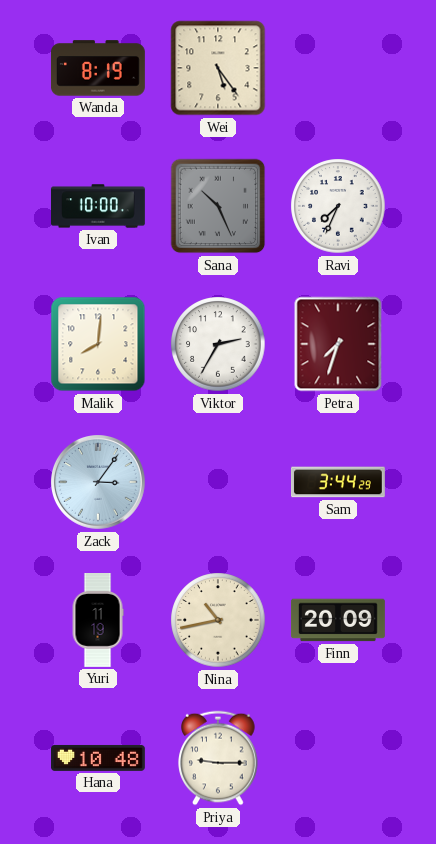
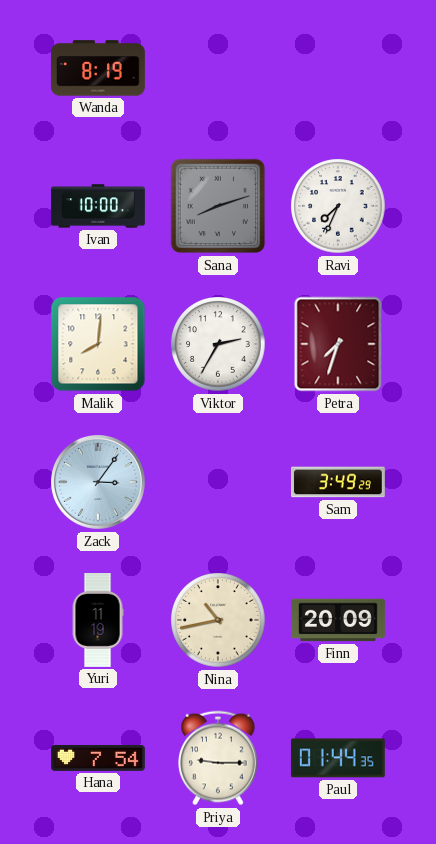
Wei: 5:24 -> none
Sana: 10:26 -> 8:12
Sam: 3:44 -> 3:49
Hana: 10:48 -> 7:54
Paul: none -> 01:44
